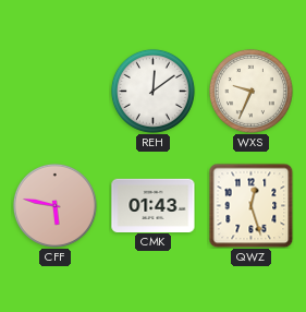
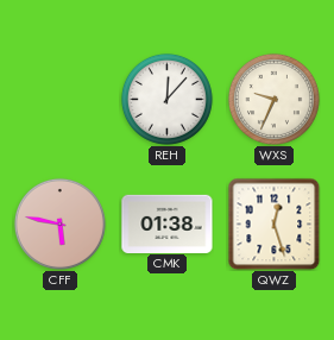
REH: 12:09 -> 12:07
CMK: 01:43 -> 01:38
